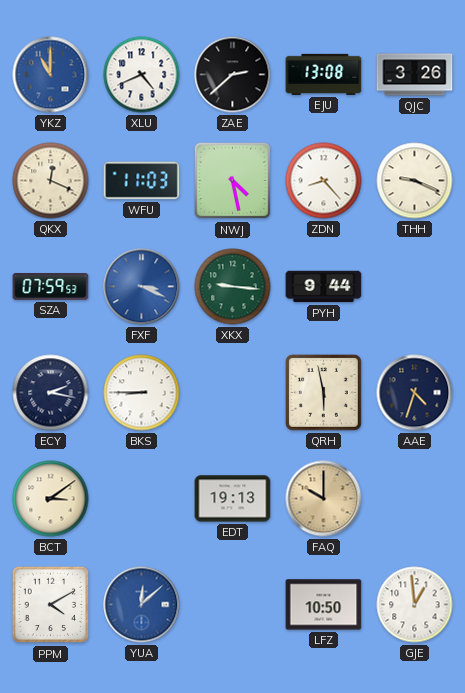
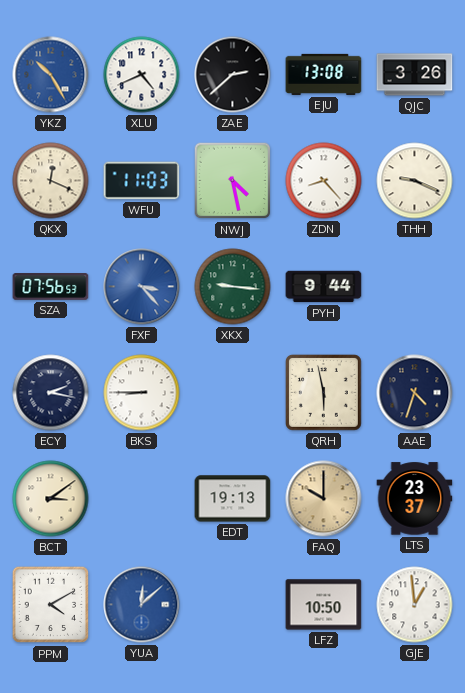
YKZ: 11:00 -> 10:25
SZA: 07:59 -> 07:56
FXF: 3:19 -> 3:23
LTS: none -> 23:37
